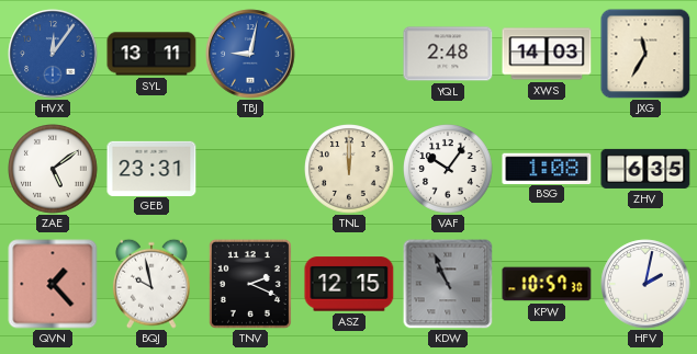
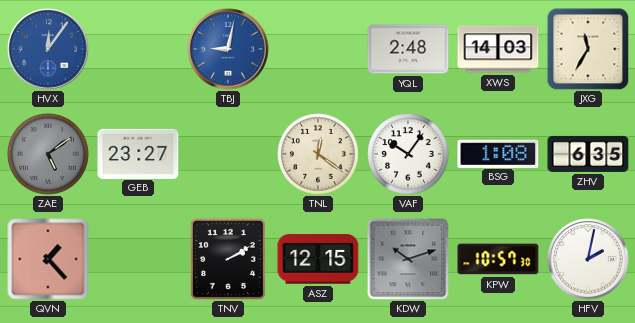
SYL: 13:11 -> none
ZAE dial: white -> grey
GEB: 23:31 -> 23:27
TNL: 12:00 -> 12:21
BQJ: 9:58 -> none
TNV: 2:19 -> 2:10
KDW: 10:56 -> 10:12
